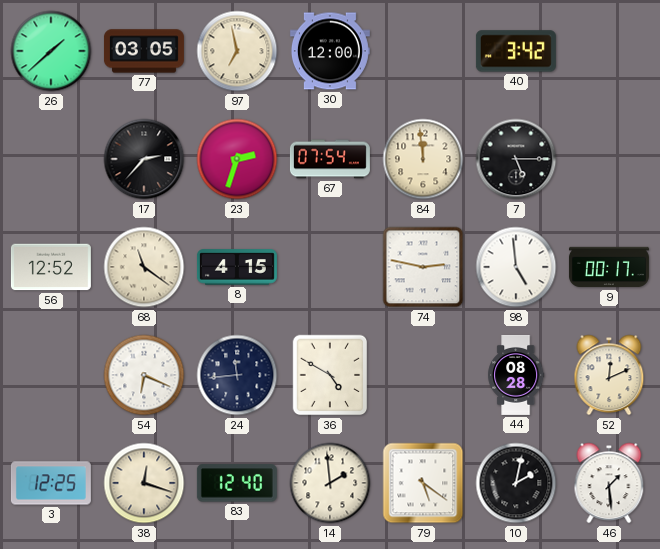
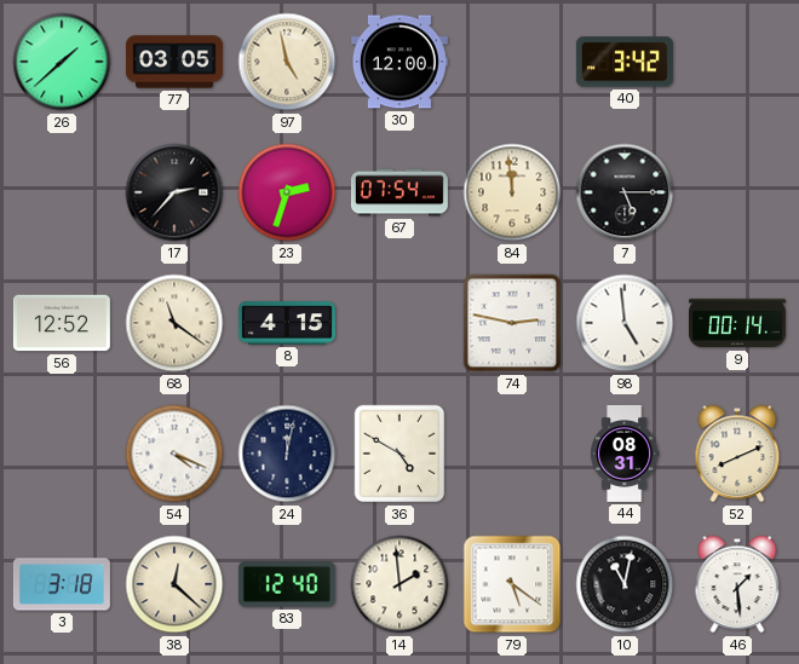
97: 6:58 -> 4:58
9: 00:17 -> 00:14
54: 6:19 -> 4:19
24: 11:44 -> 12:02
44: 08:28 -> 08:31
52: 12:11 -> 8:11
3: 12:25 -> 3:18
38: 12:18 -> 12:22
10: 2:02 -> 11:02
